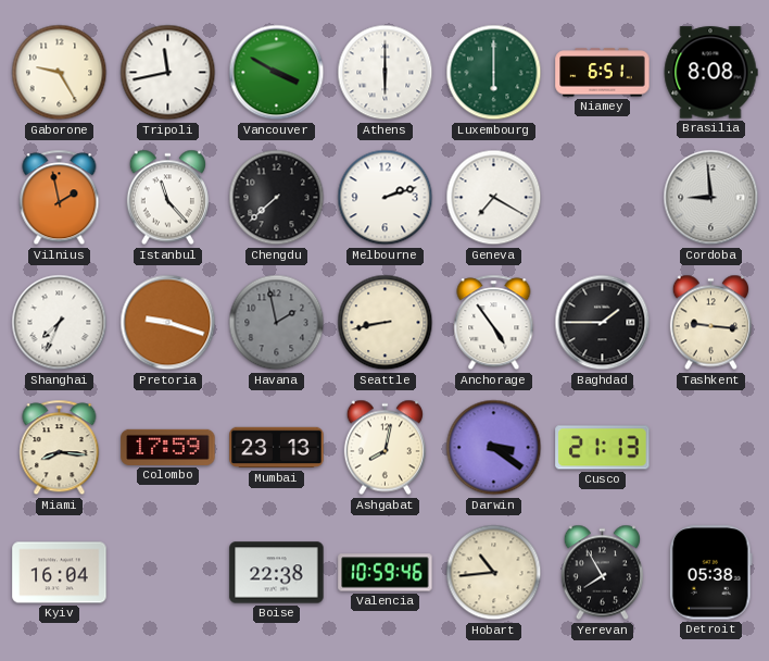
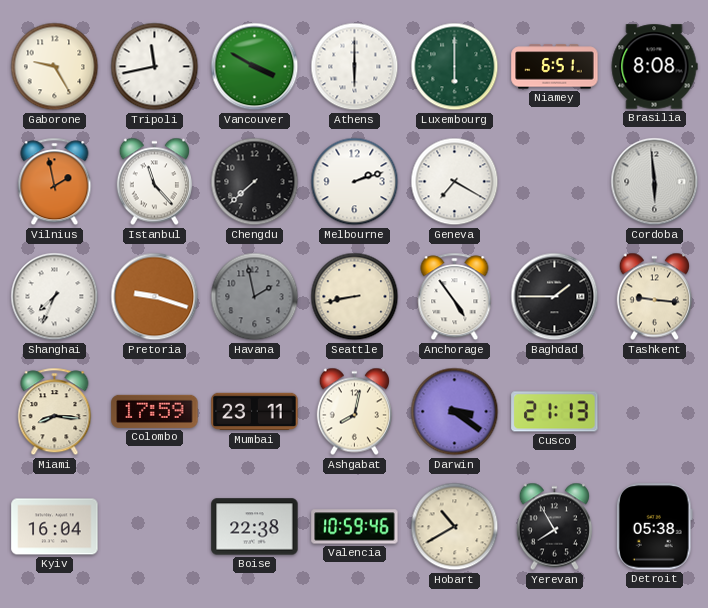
Cordoba: 8:59 -> 5:59
Mumbai: 23:13 -> 23:11
Hobart: 10:44 -> 10:40
